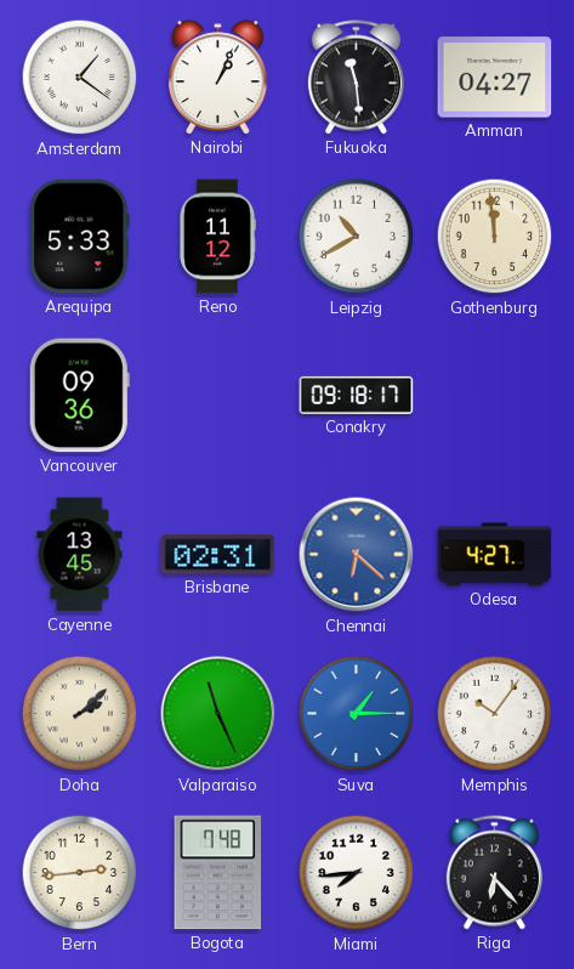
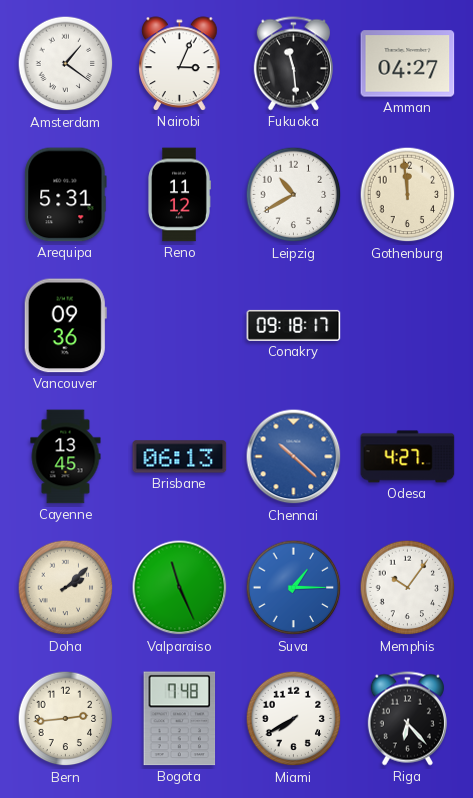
Nairobi: 1:04 -> 3:04
Arequipa: 5:33 -> 5:31
Brisbane: 02:31 -> 06:13
Chennai: 6:22 -> 10:22
Miami: 7:44 -> 7:40
